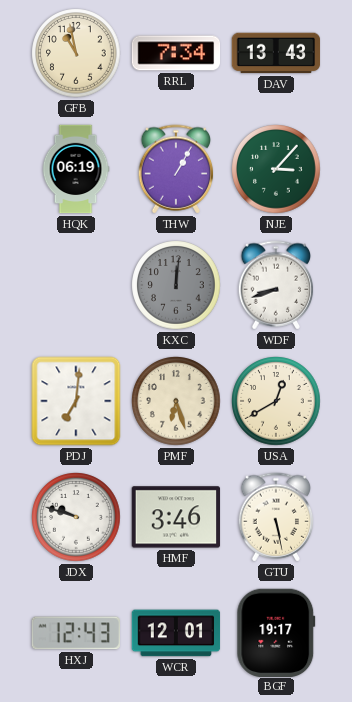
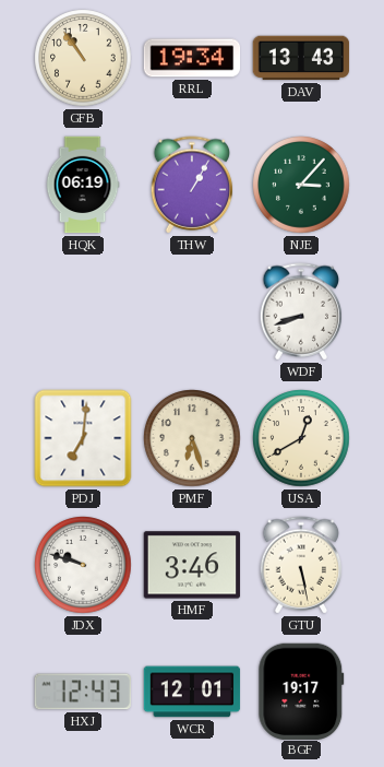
GFB: 10:58 -> 10:54
RRL: 7:34 -> 19:34
KXC: 12:01 -> none
